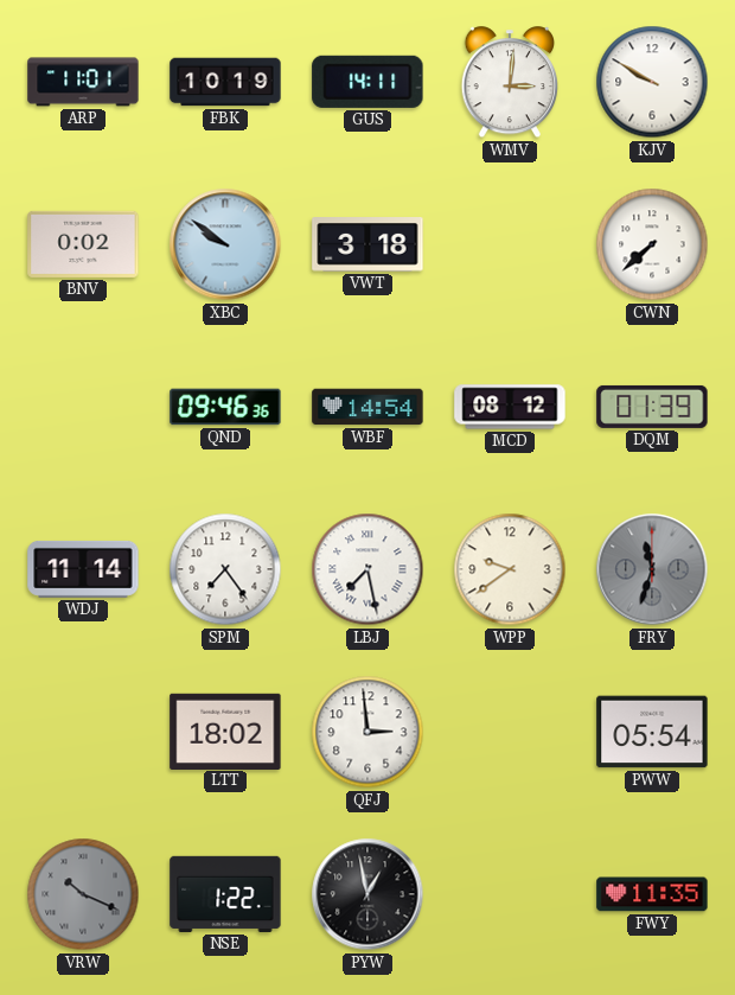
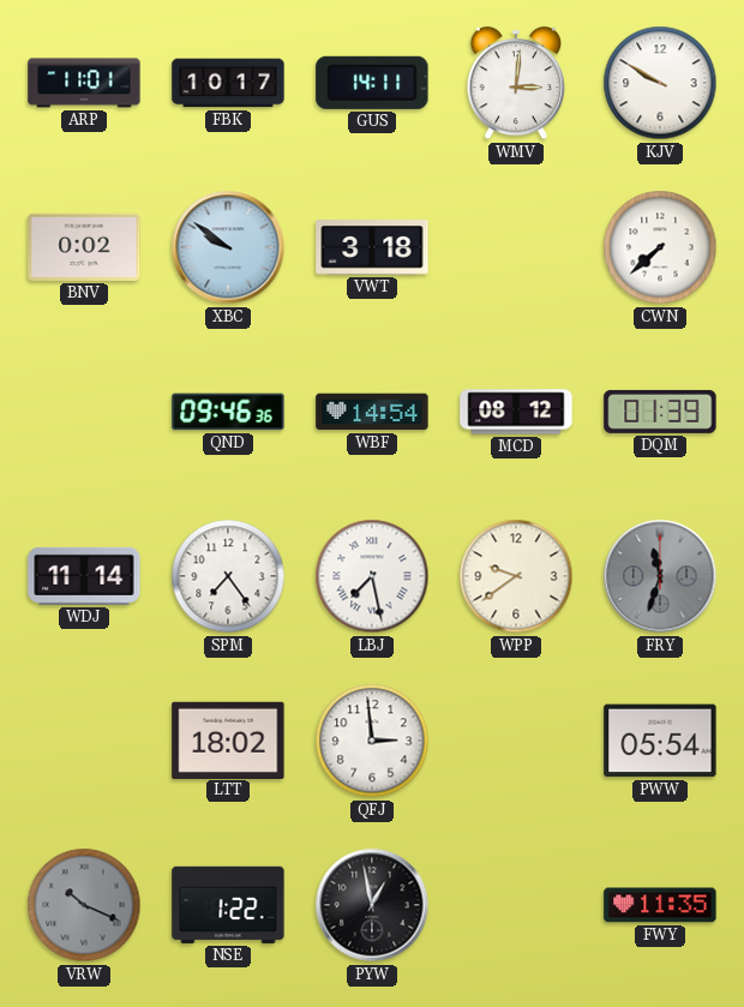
FBK: 10:19 -> 10:17
